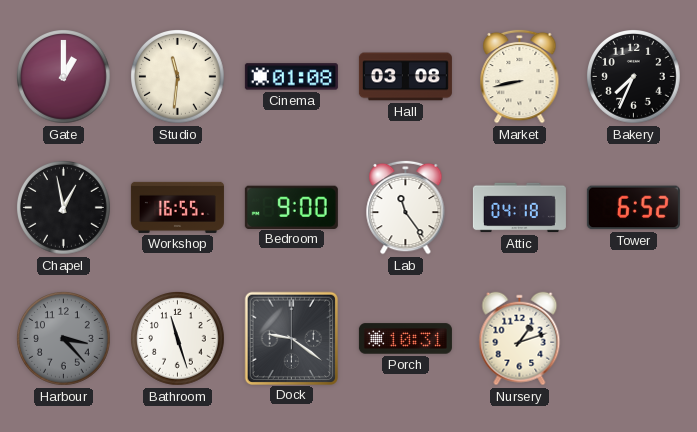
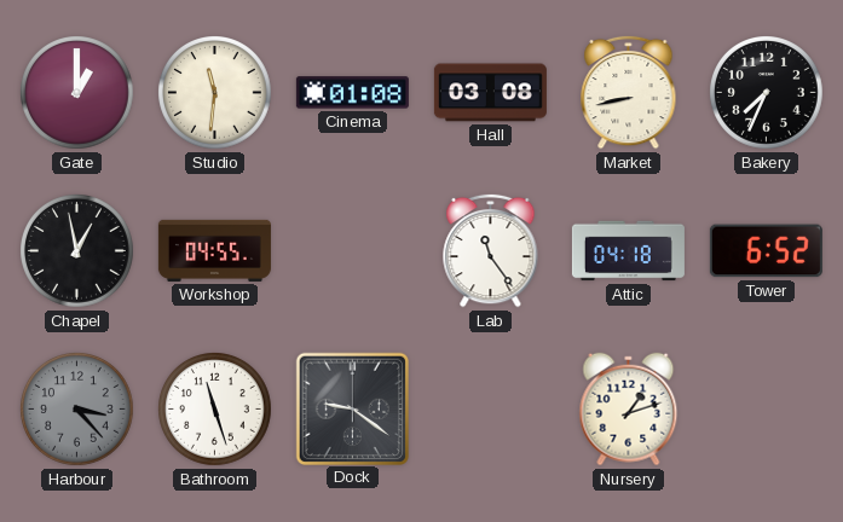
Workshop: 16:55 -> 04:55
Bedroom: 9:00 -> none
Porch: 10:31 -> none
